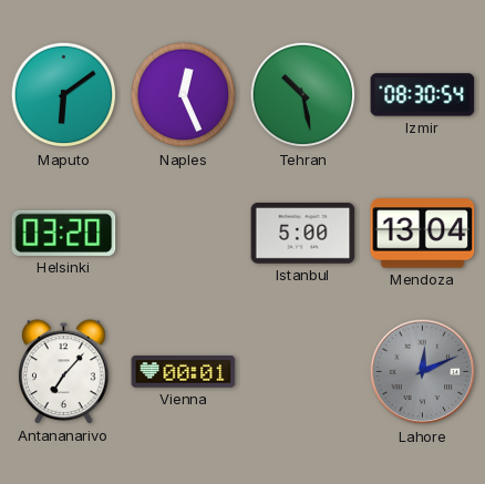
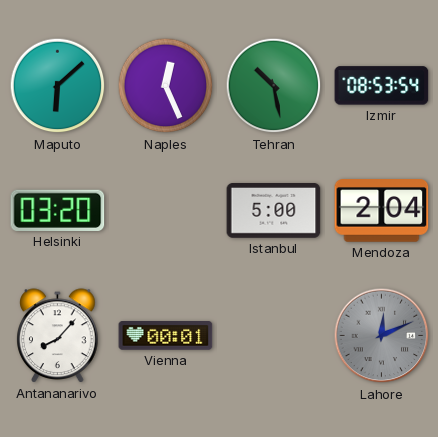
Maputo: 6:09 -> 6:08
Izmir: 08:30 -> 08:53
Mendoza: 13:04 -> 2:04
Antananarivo: 7:07 -> 8:07
